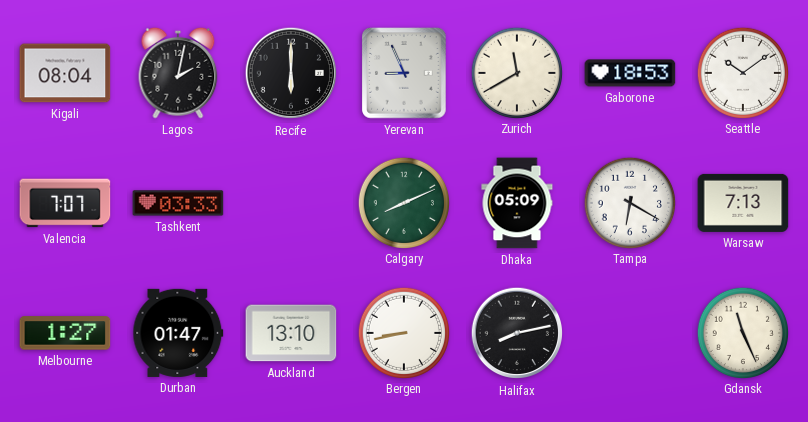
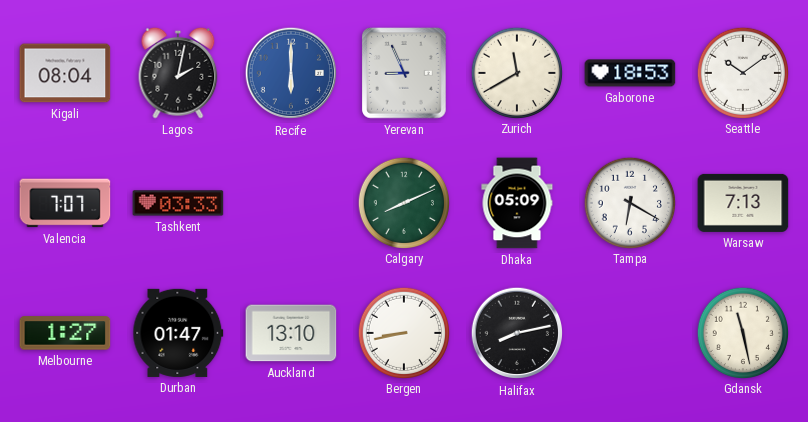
Recife dial: black -> blue
Gdansk: 11:26 -> 11:28
